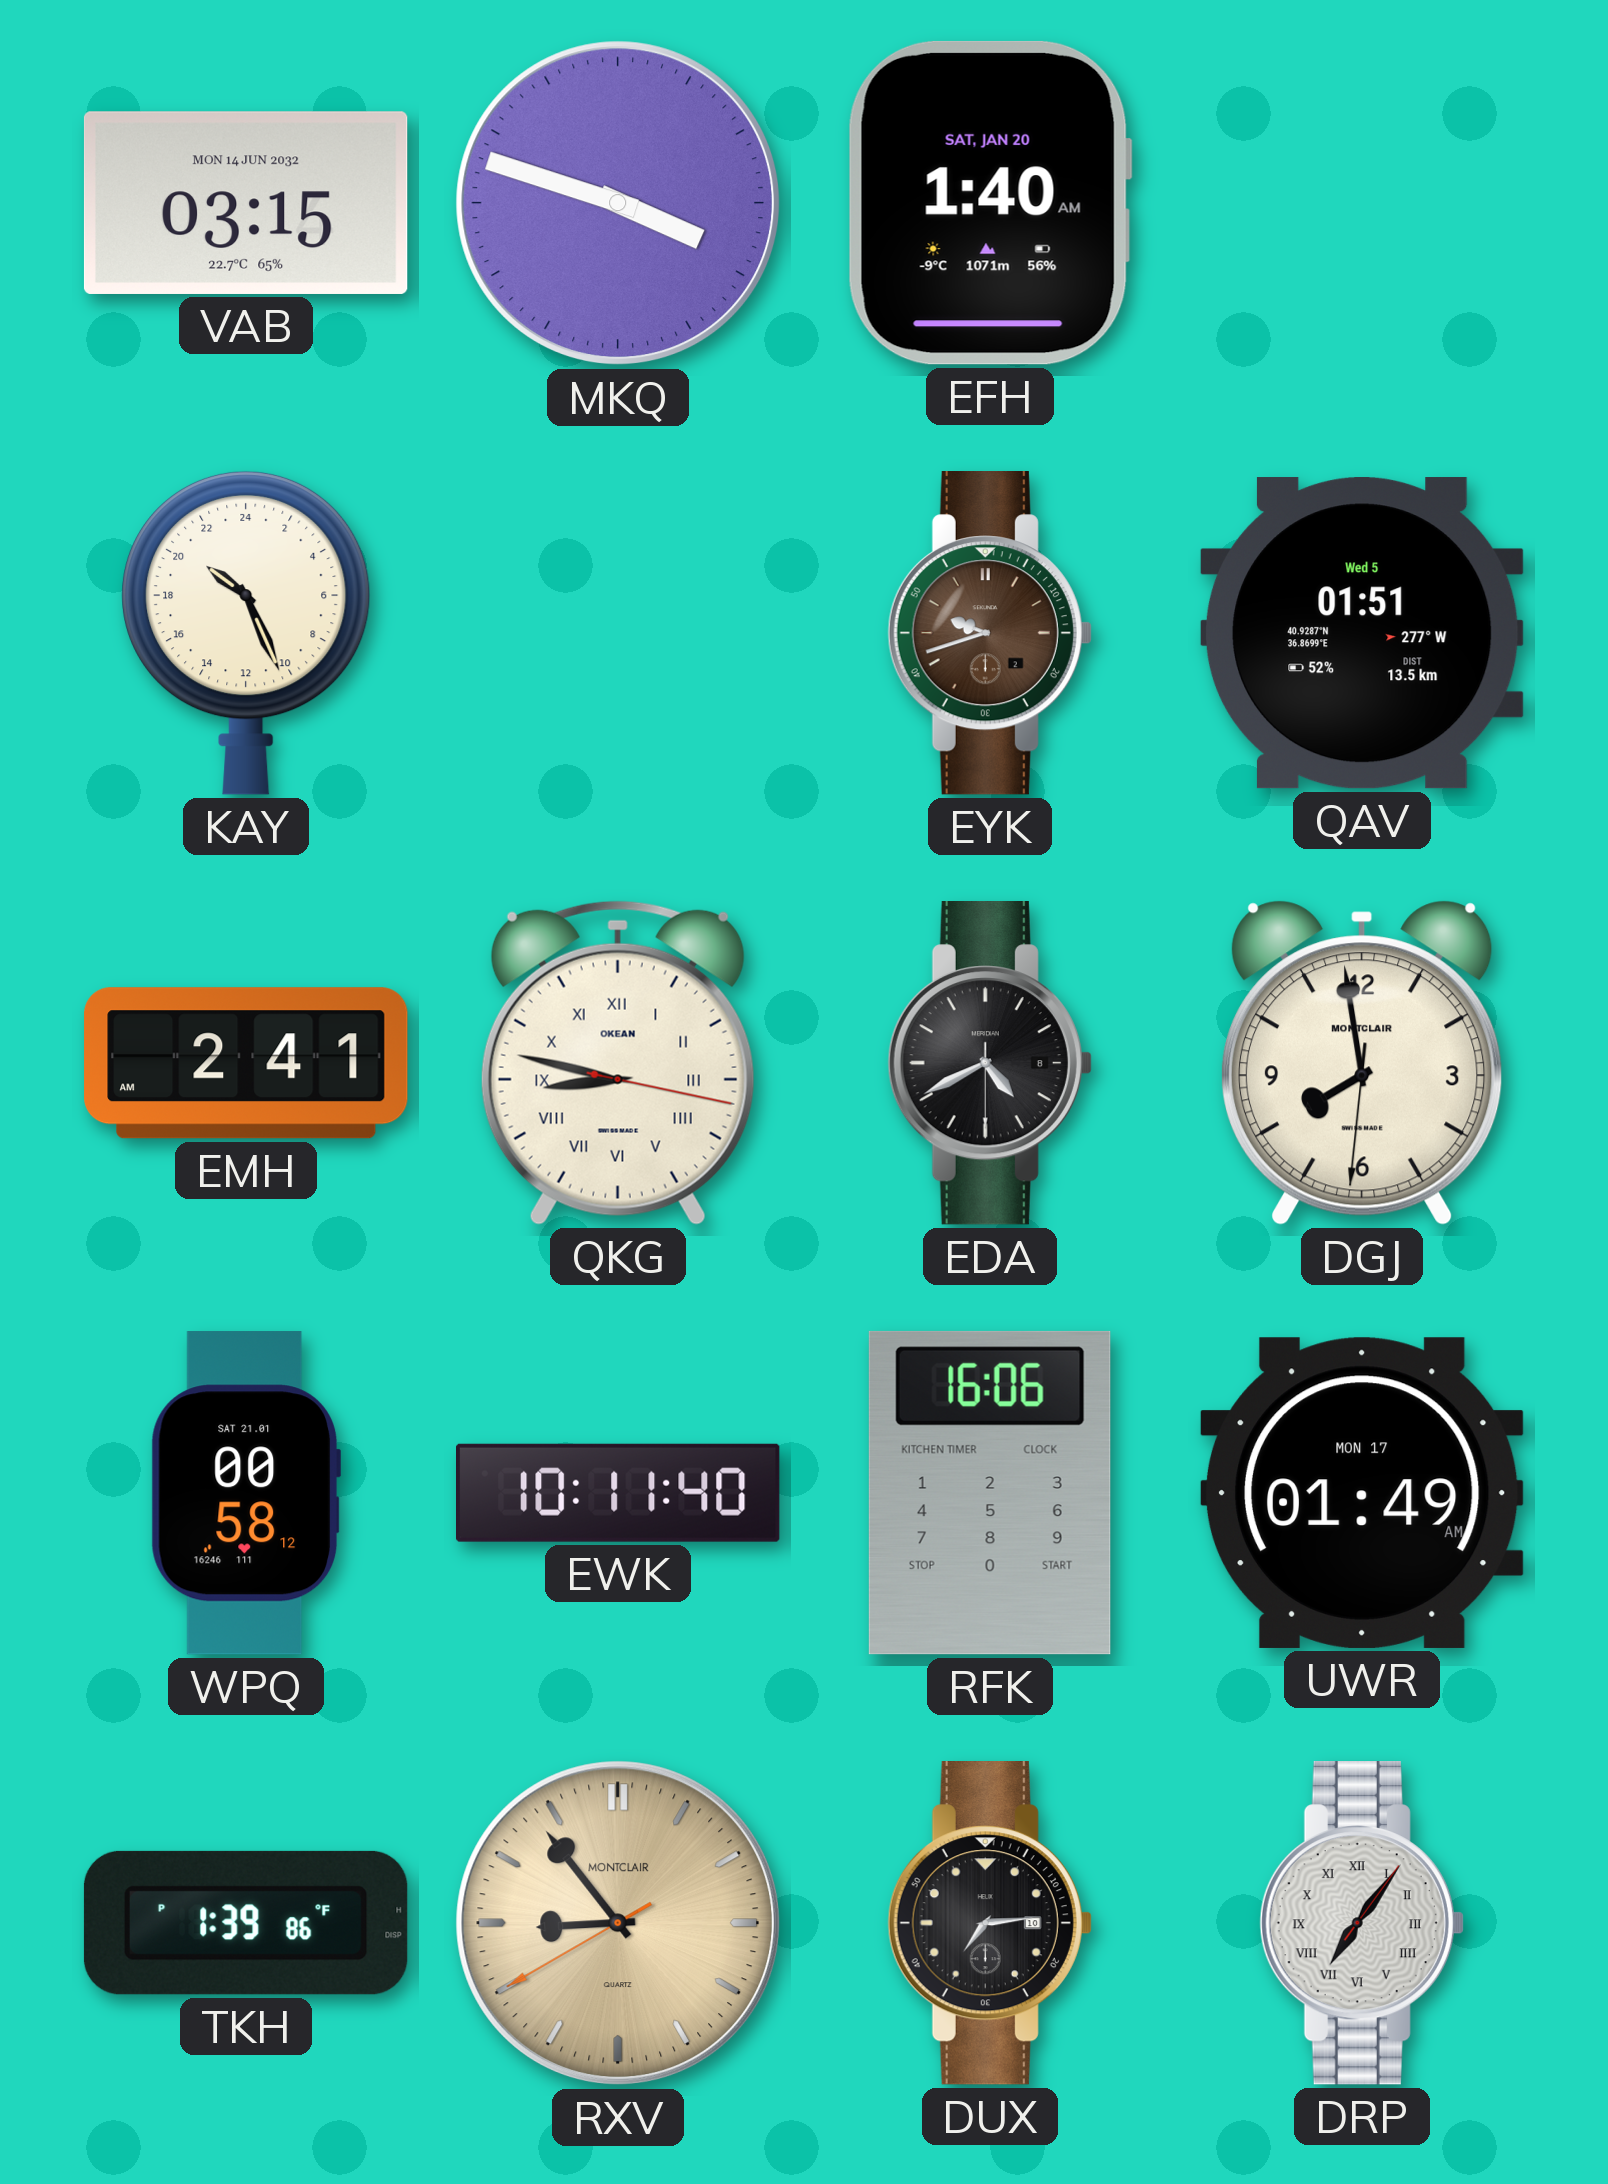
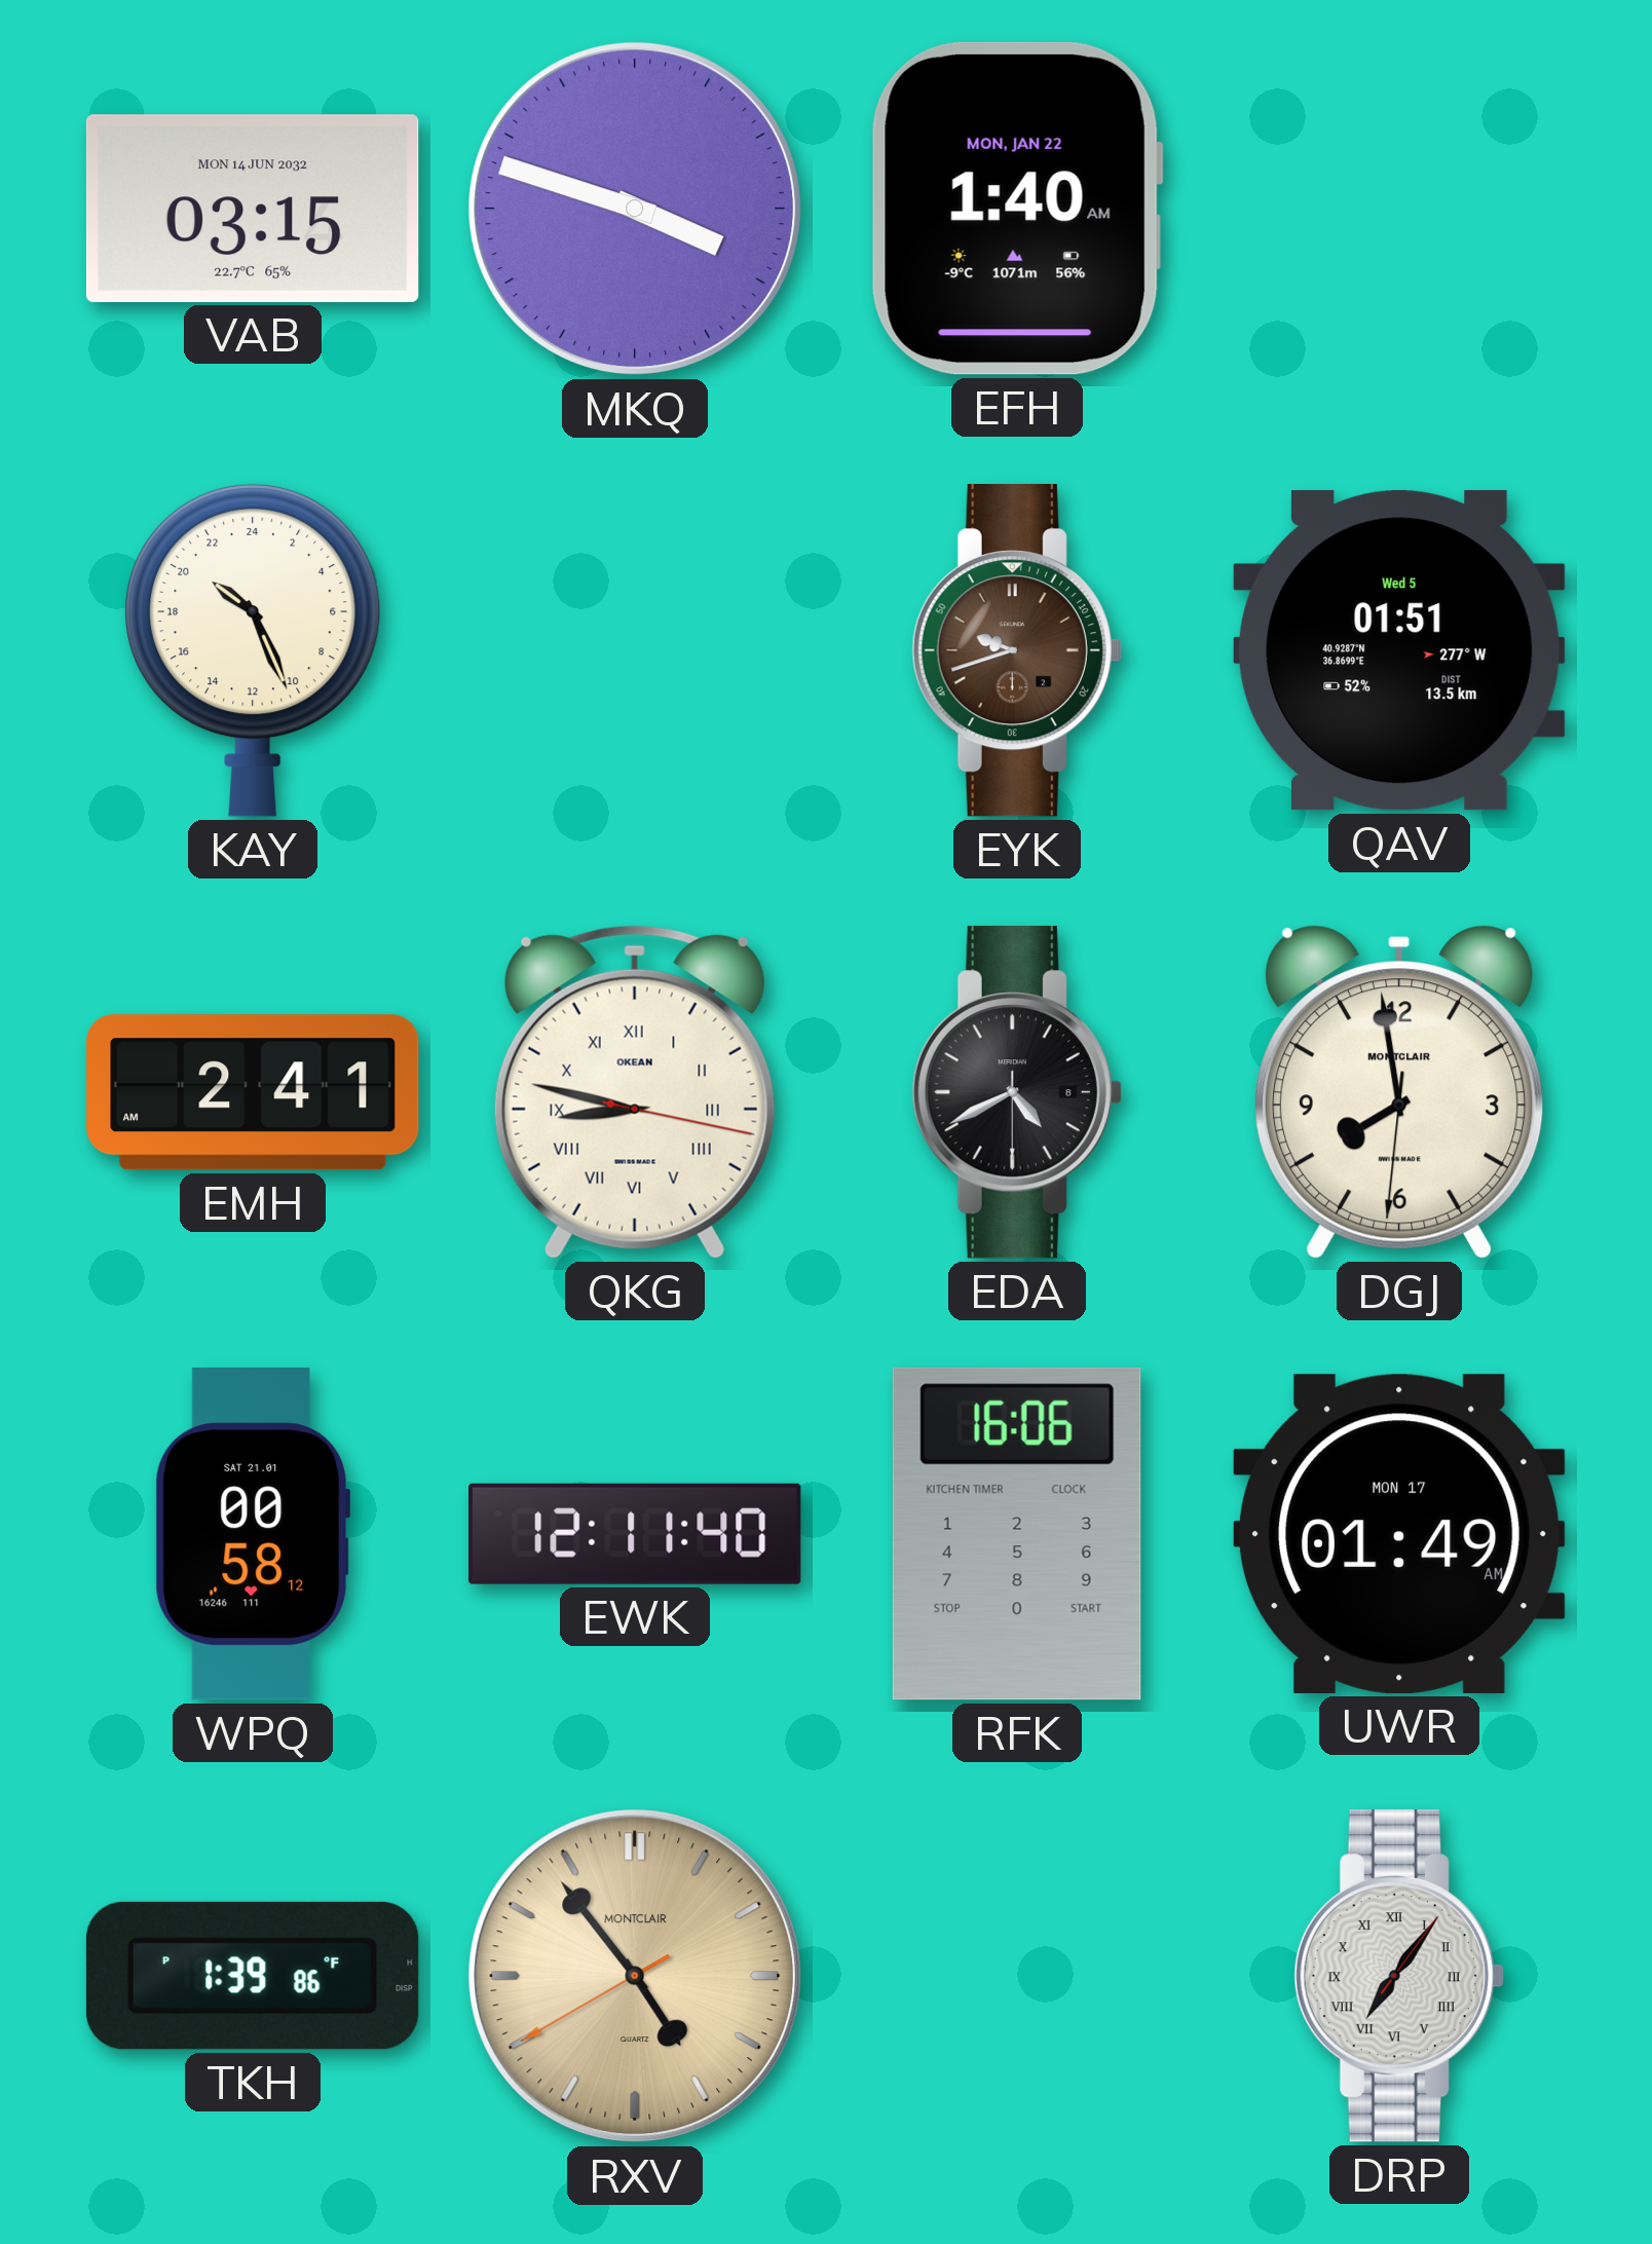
EFH date: SAT, JAN 20 -> MON, JAN 22
EWK: 10:11 -> 12:11
RXV: 8:53 -> 4:53
DUX: 7:14 -> none
